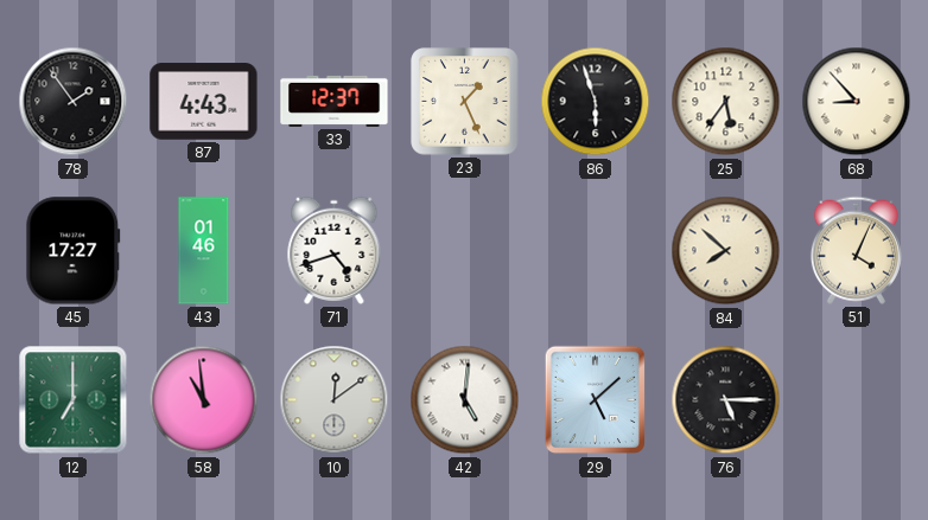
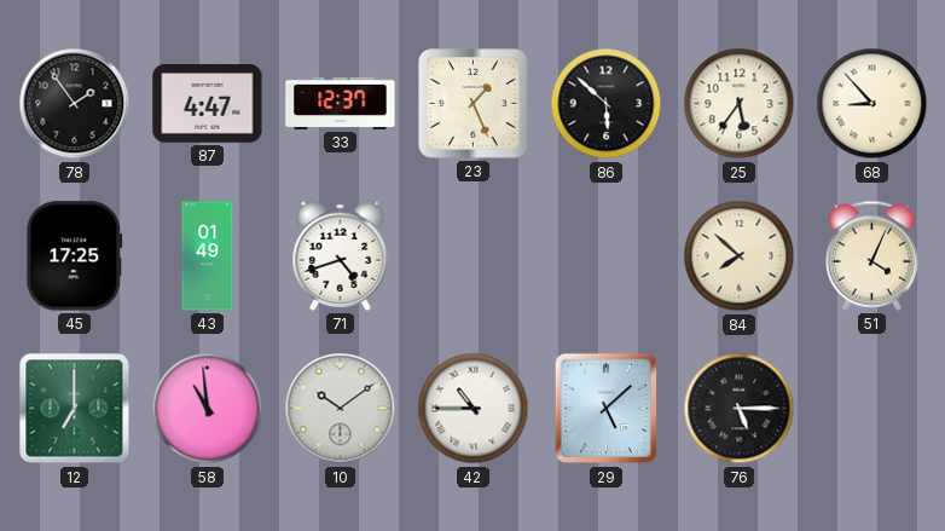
87: 4:43 -> 4:47
86: 5:57 -> 5:52
45: 17:27 -> 17:25
43: 01:46 -> 01:49
10: 12:09 -> 10:09
42: 5:01 -> 10:45
